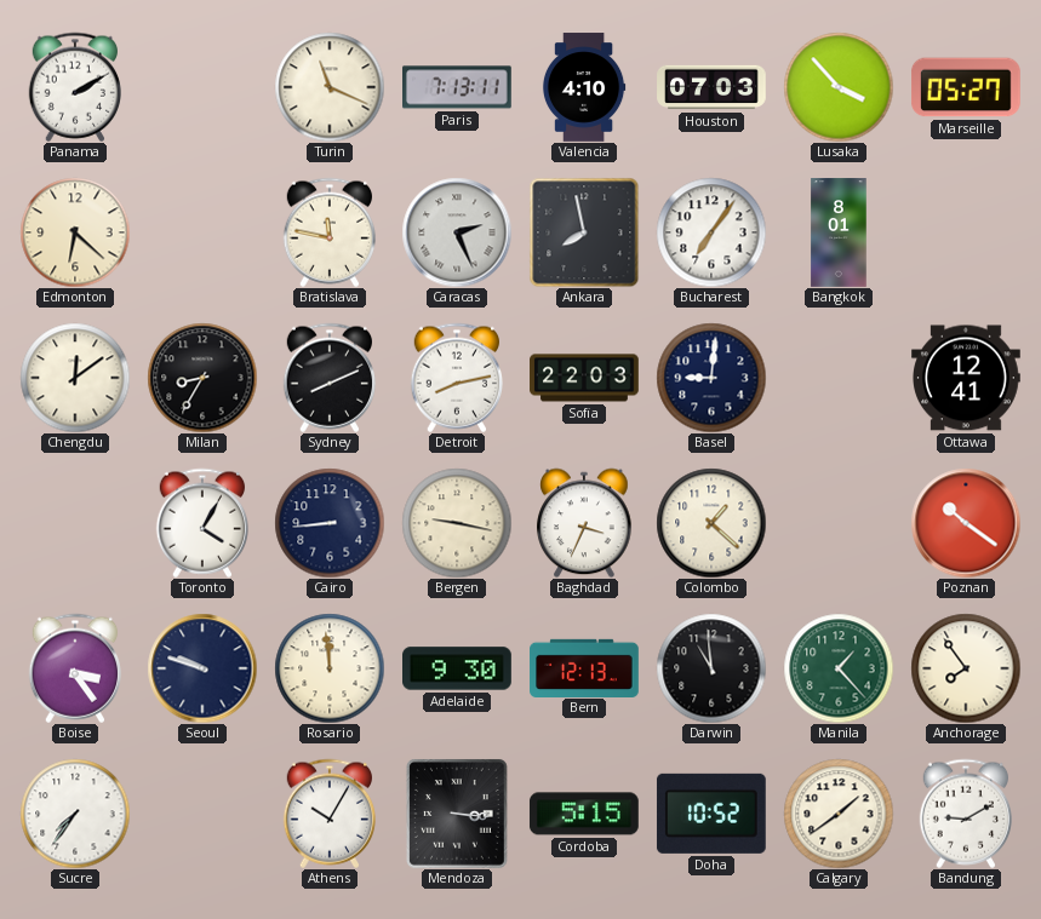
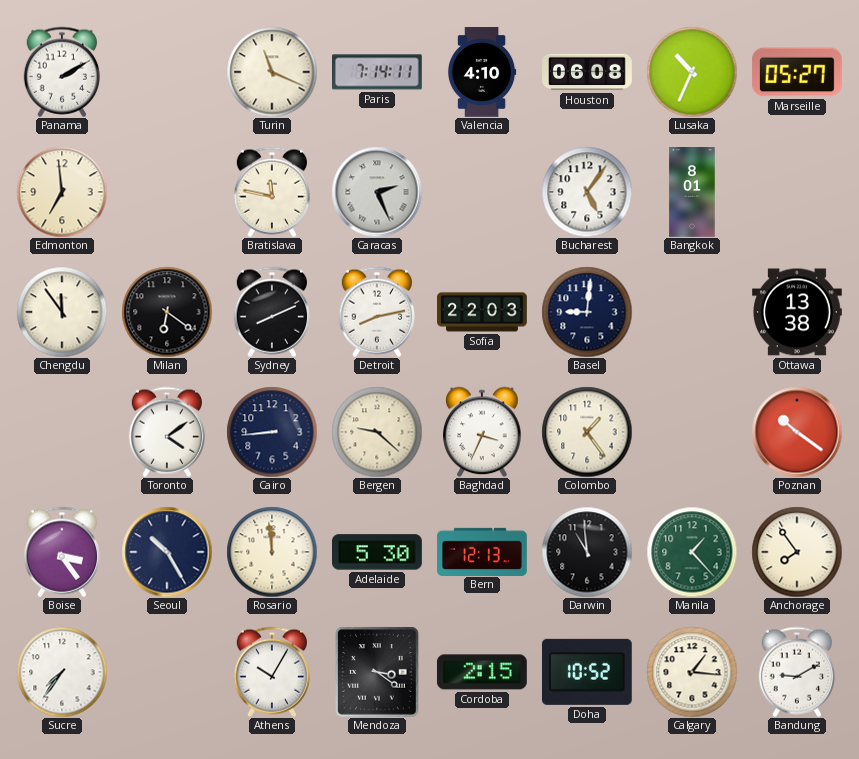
Paris: 7:13 -> 7:14
Houston: 07:03 -> 06:08
Lusaka: 3:53 -> 10:34
Edmonton: 6:22 -> 6:59
Ankara: 7:58 -> none
Bucharest: 7:06 -> 5:06
Chengdu: 12:09 -> 11:54
Milan: 8:35 -> 6:21
Ottawa: 12:41 -> 13:38
Toronto: 4:05 -> 4:09
Bergen: 9:17 -> 9:22
Colombo: 1:22 -> 1:24
Seoul: 9:48 -> 10:25
Adelaide: 9:30 -> 5:30
Mendoza: 3:16 -> 3:21
Cordoba: 5:15 -> 2:15
Calgary: 1:39 -> 1:16
